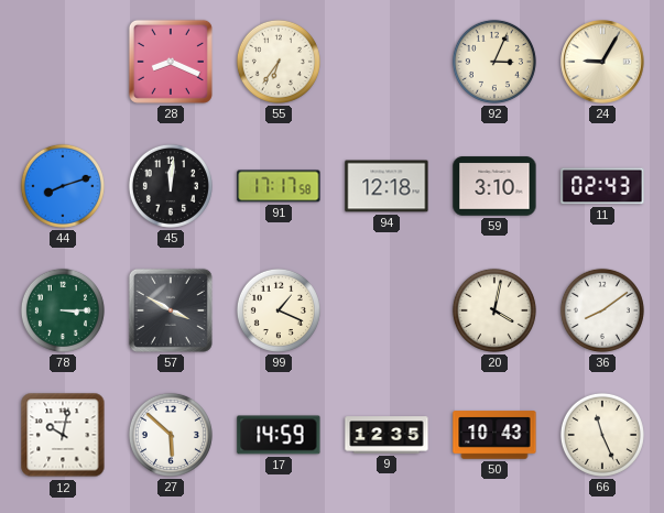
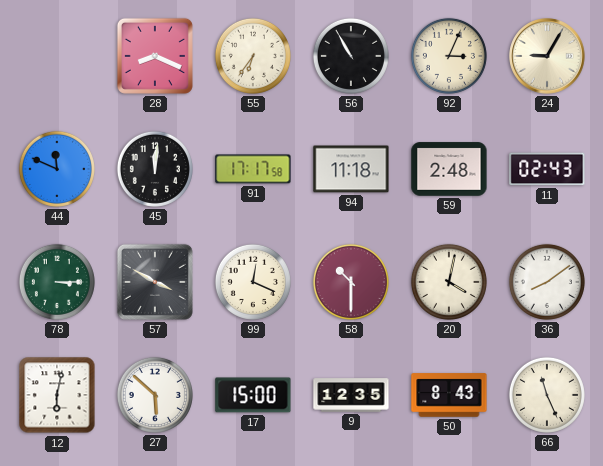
56: none -> 10:55
44: 8:12 -> 11:49
94: 12:18 -> 11:18
59: 3:10 -> 2:48
99: 1:19 -> 12:19
58: none -> 10:30
12: 10:02 -> 6:02
17: 14:59 -> 15:00
50: 10:43 -> 8:43
